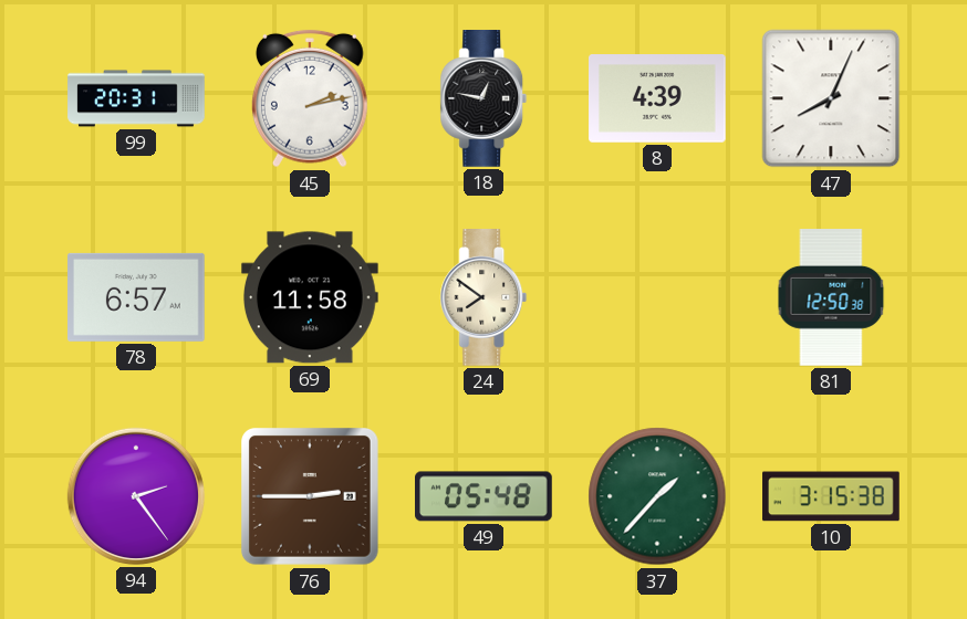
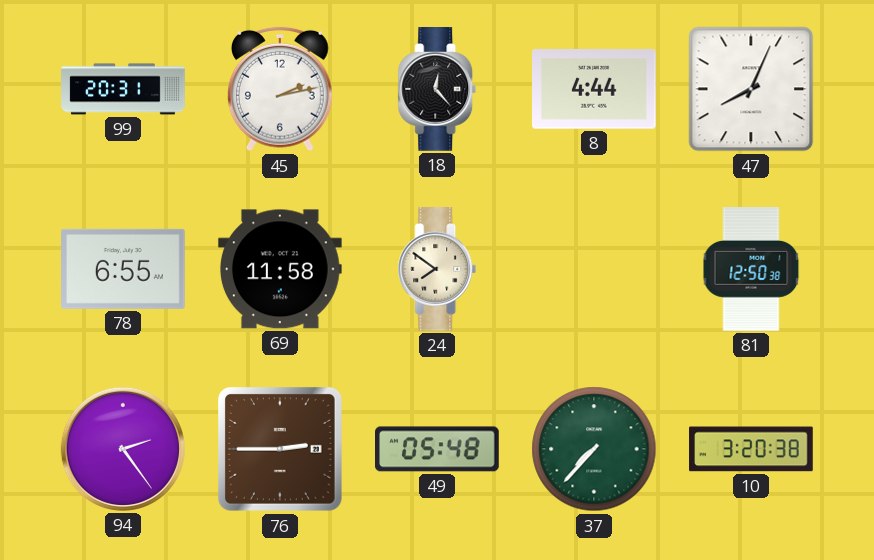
18: 12:47 -> 12:23
8: 4:39 -> 4:44
78: 6:57 -> 6:55
37: 1:37 -> 7:37
10: 3:15 -> 3:20
